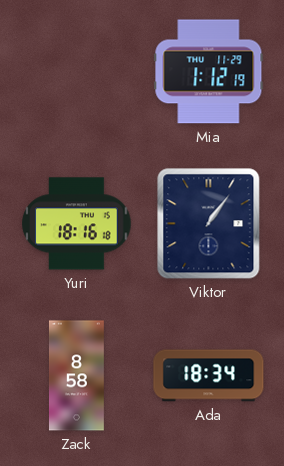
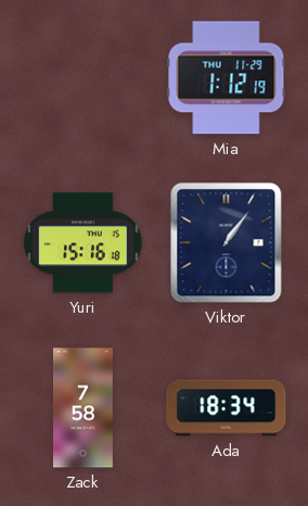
Yuri: 18:16 -> 15:16
Zack: 8:58 -> 7:58
